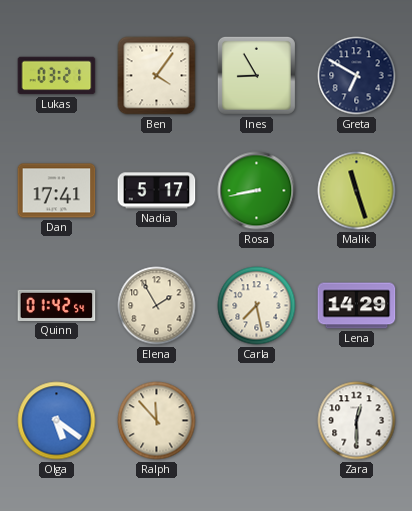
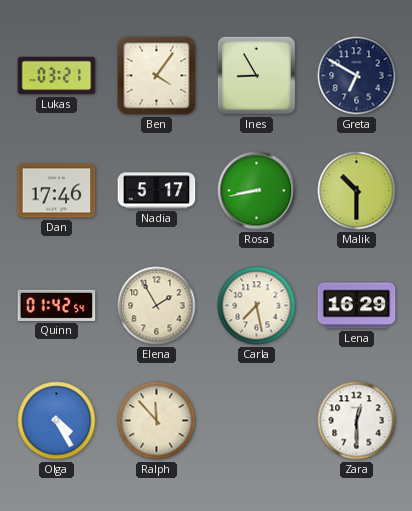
Dan: 17:41 -> 17:46
Malik: 11:27 -> 10:30
Lena: 14:29 -> 16:29
Olga: 5:21 -> 4:25
